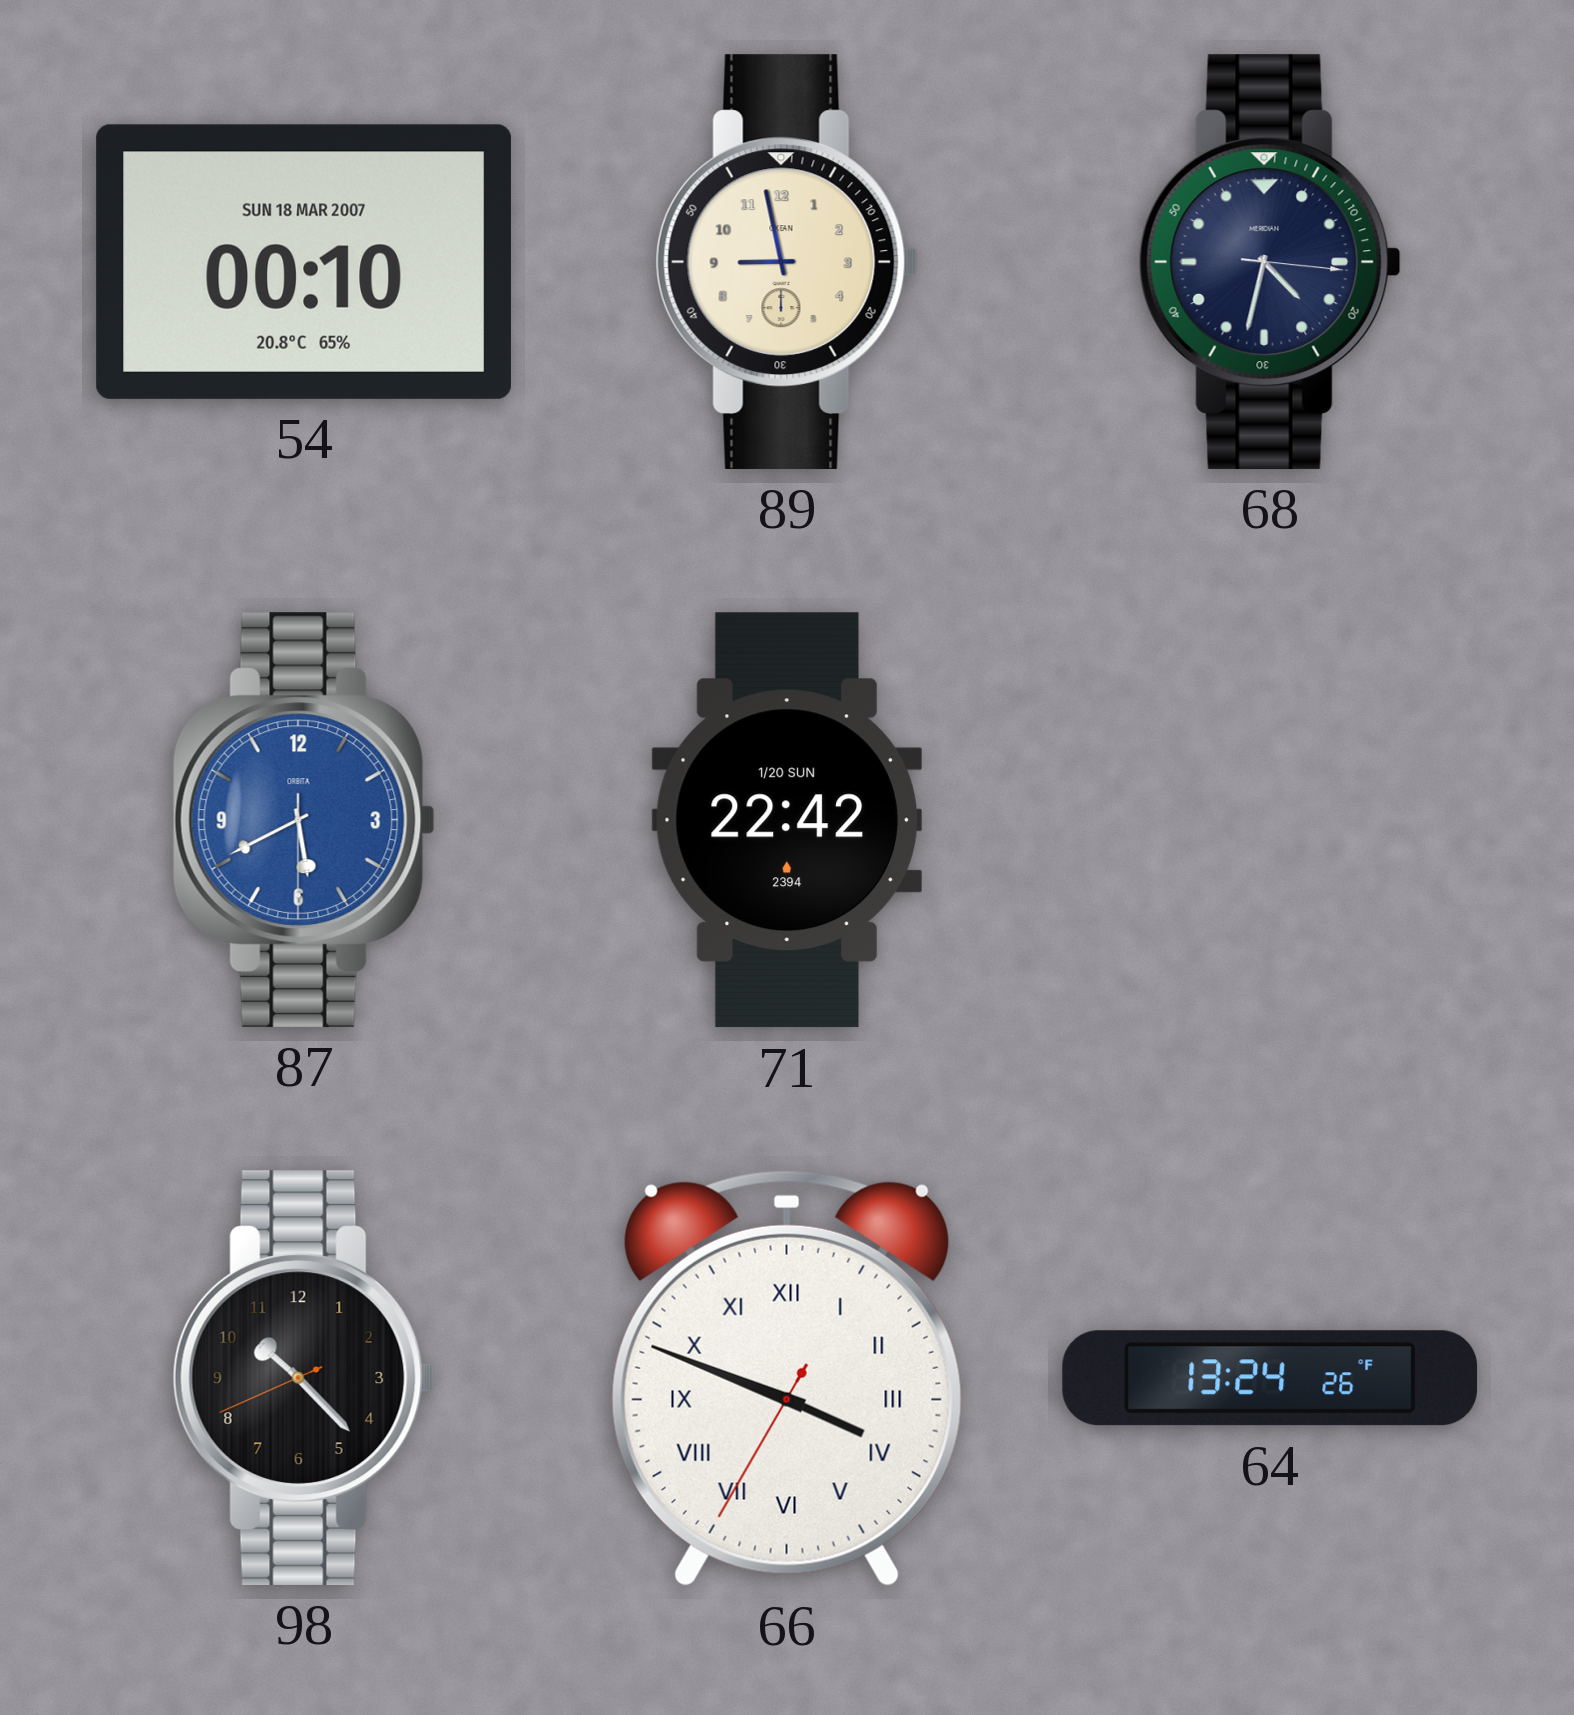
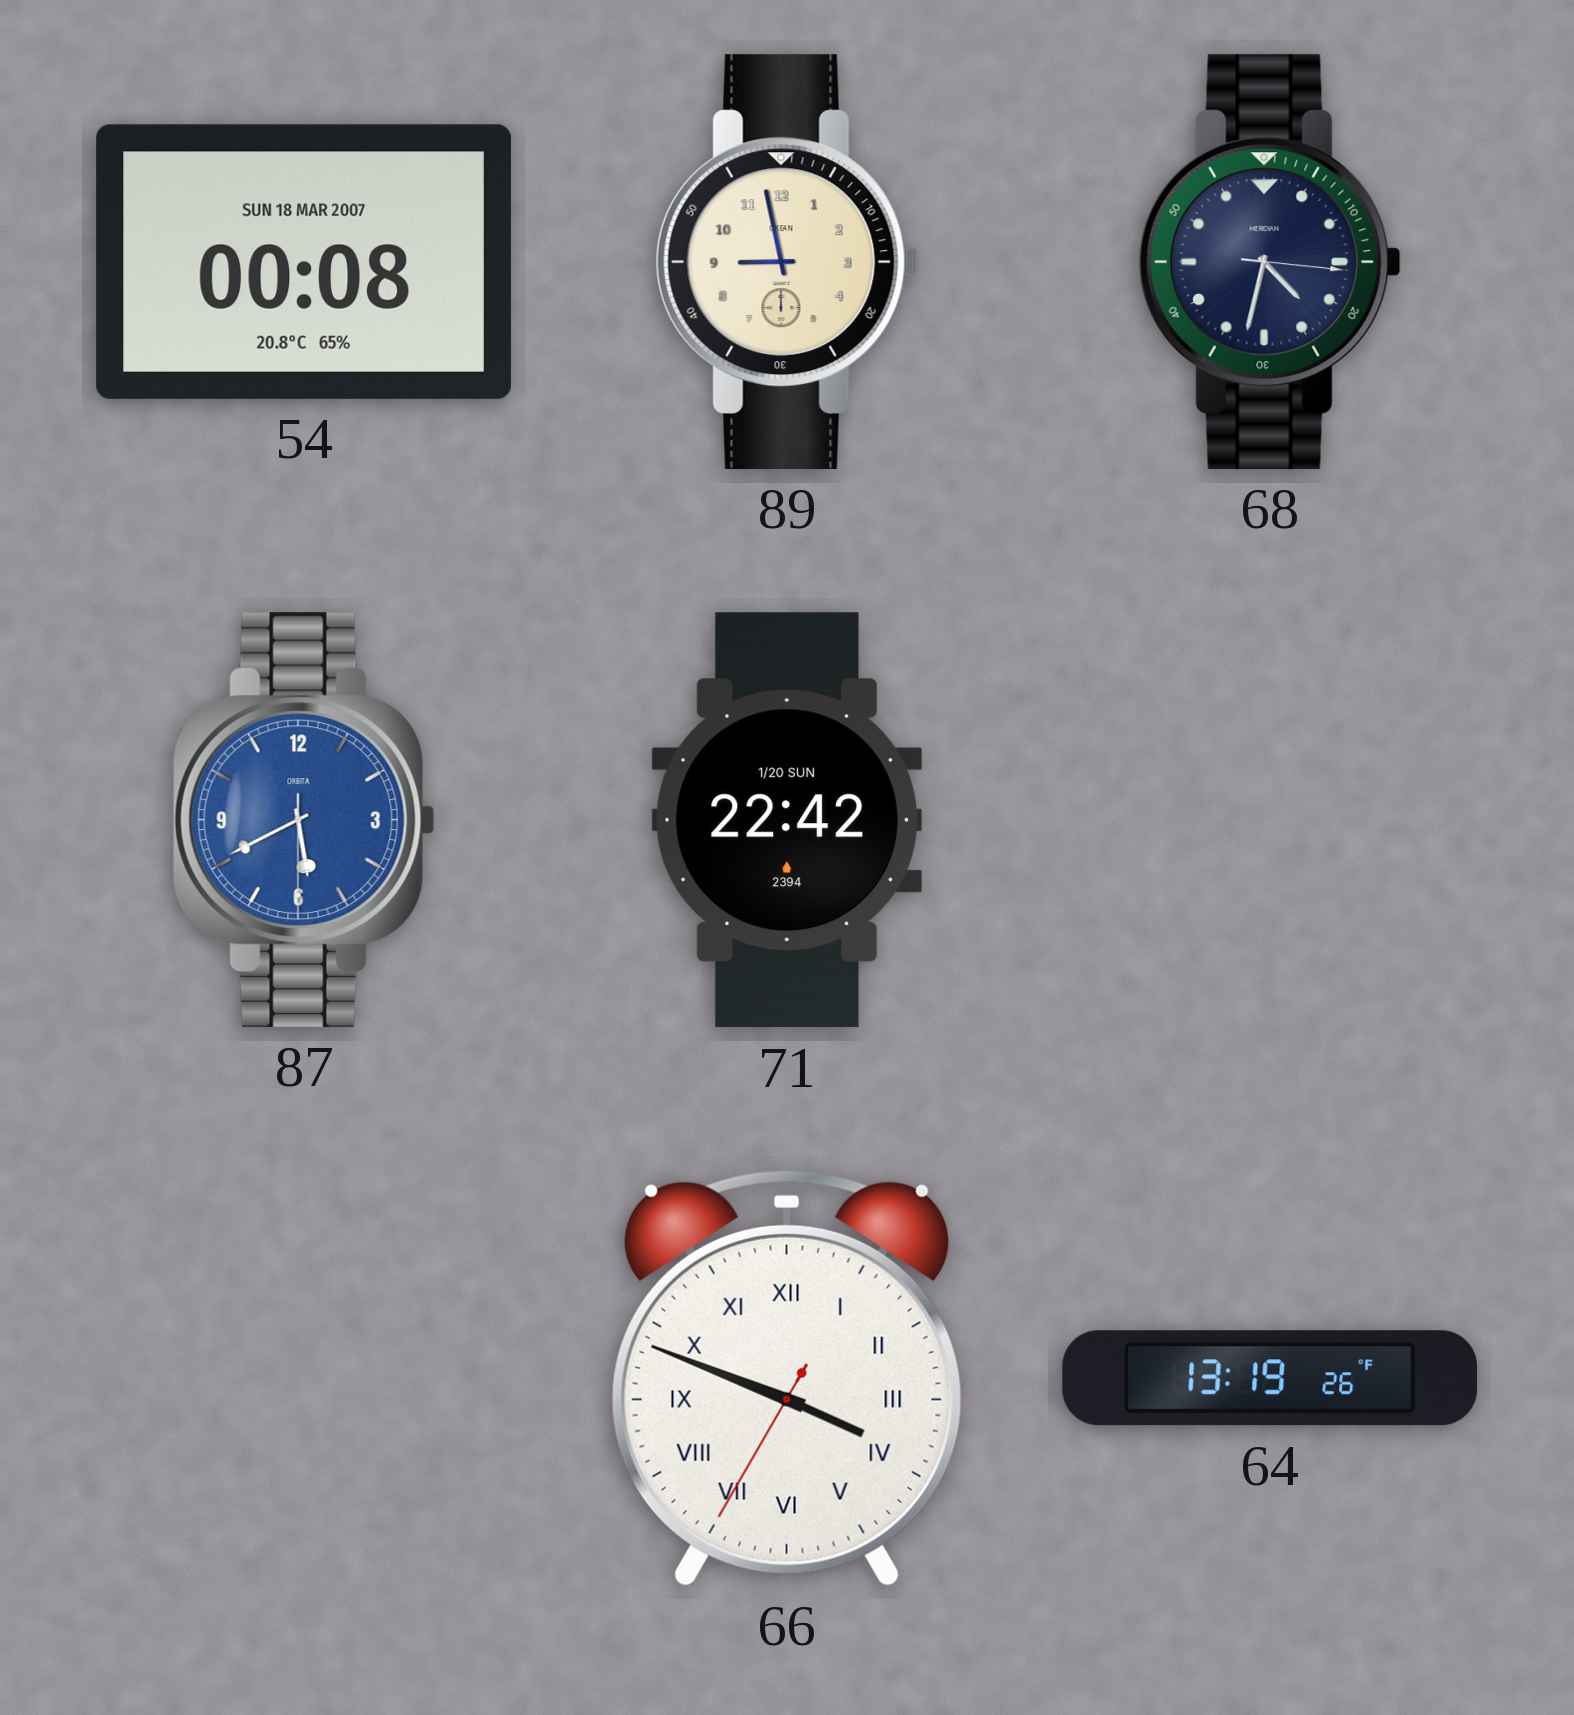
54: 00:10 -> 00:08
98: 10:22 -> none
64: 13:24 -> 13:19
